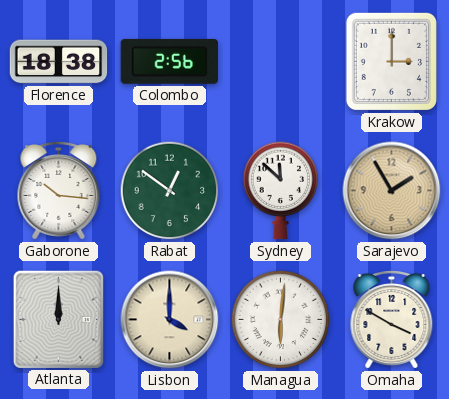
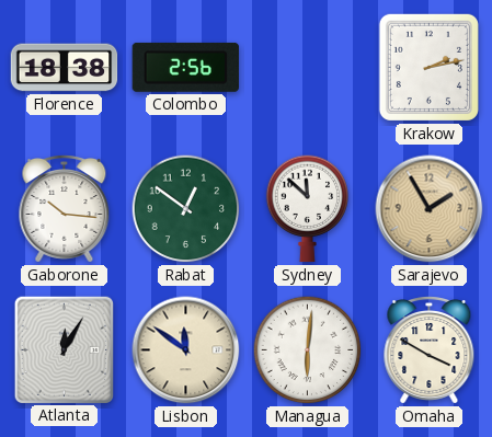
Krakow: 3:00 -> 2:13
Atlanta: 12:00 -> 12:05
Lisbon: 4:00 -> 11:51
